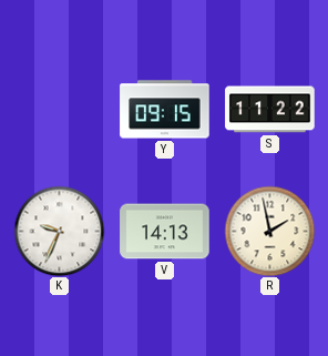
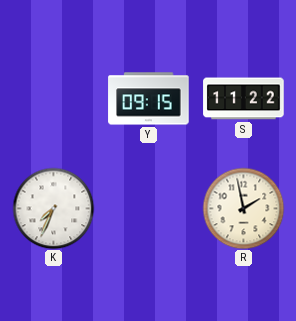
K: 9:34 -> 7:34
V: 14:13 -> none
